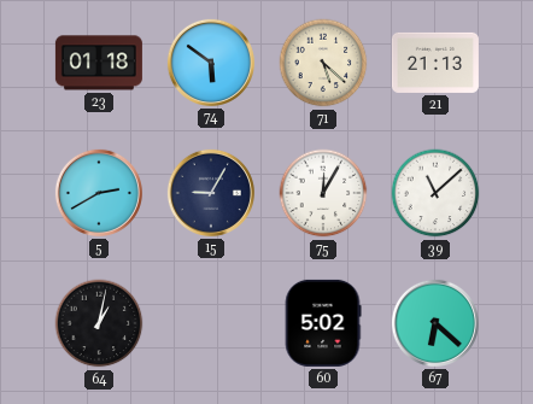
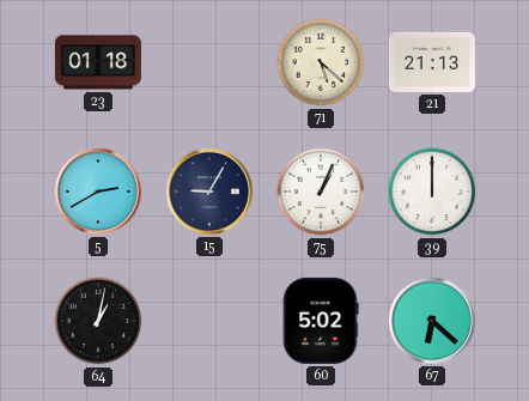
74: 5:51 -> none
75: 12:05 -> 1:04
39: 11:08 -> 12:00
